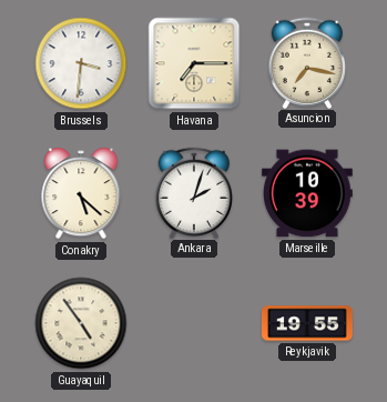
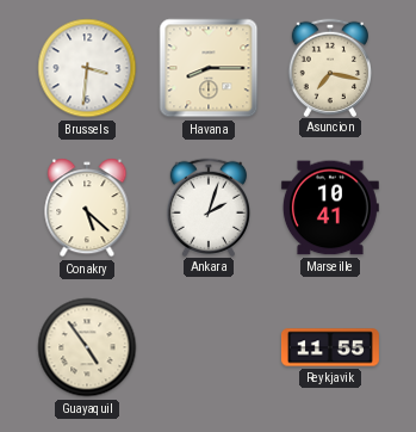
Havana: 7:15 -> 8:15
Marseille: 10:39 -> 10:41
Reykjavik: 19:55 -> 11:55
